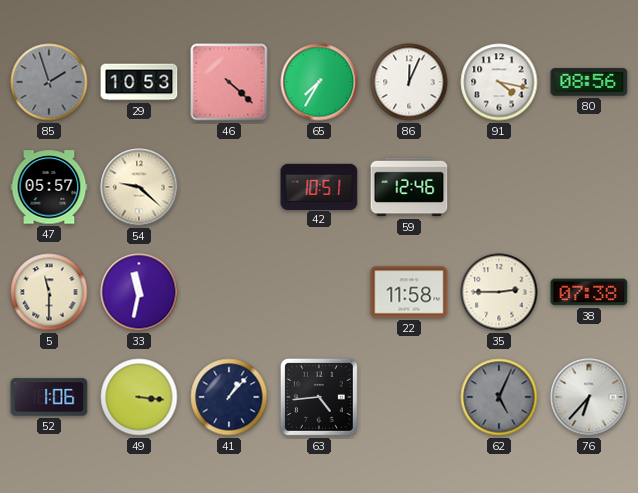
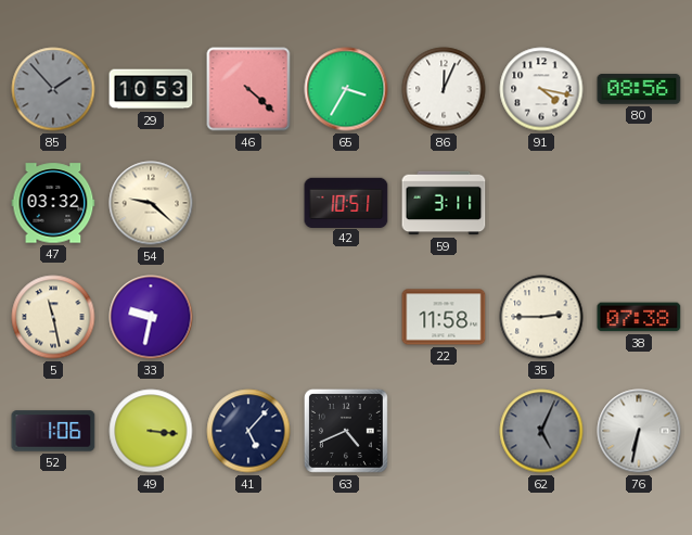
85: 1:57 -> 1:53
65: 7:35 -> 3:35
47: 05:57 -> 03:32
59: 12:46 -> 3:11
5: 11:30 -> 11:28
33: 11:32 -> 9:32
41: 1:07 -> 5:07
63: 4:44 -> 4:41
76: 6:37 -> 6:32
